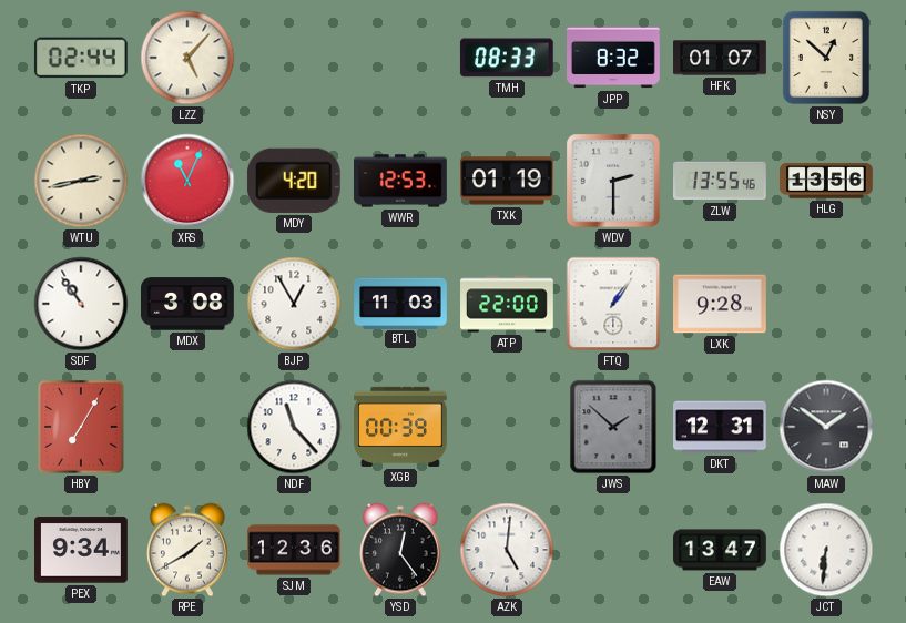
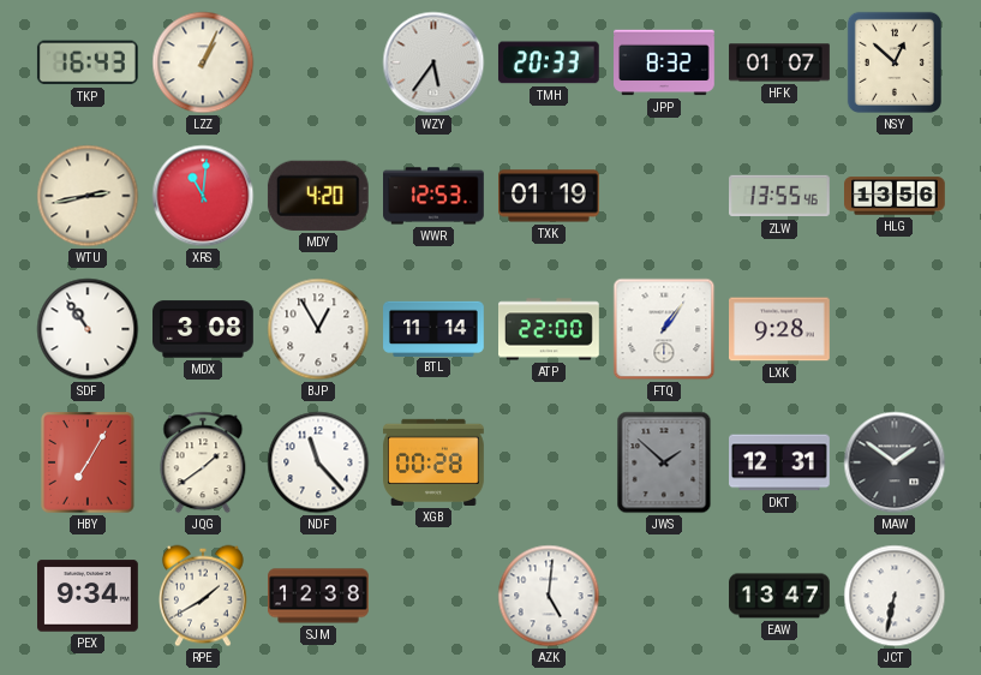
TKP: 02:44 -> 16:43
LZZ: 5:07 -> 1:04
WZY: none -> 5:36
TMH: 08:33 -> 20:33
XRS: 11:04 -> 11:01
WDV: 2:30 -> none
BTL: 11:03 -> 11:14
JQG: none -> 1:39
XGB: 00:39 -> 00:28
SJM: 12:36 -> 12:38
YSD: 12:24 -> none
JCT: 6:31 -> 6:32
